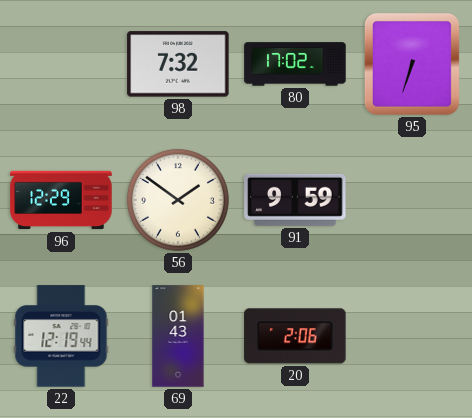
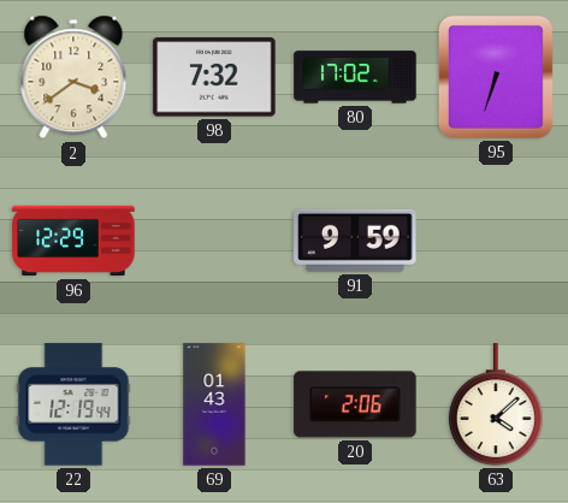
2: none -> 3:39
56: 1:51 -> none
63: none -> 4:08
